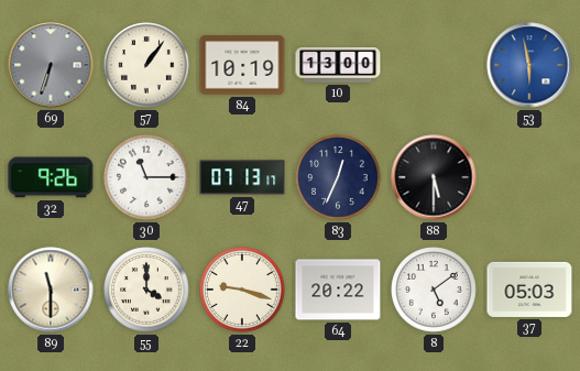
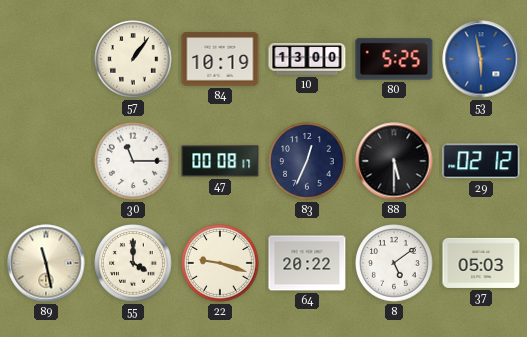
69: 6:33 -> none
80: none -> 5:25
32: 9:26 -> none
47: 07:13 -> 00:08
29: none -> 02:12
89: 11:30 -> 11:28
